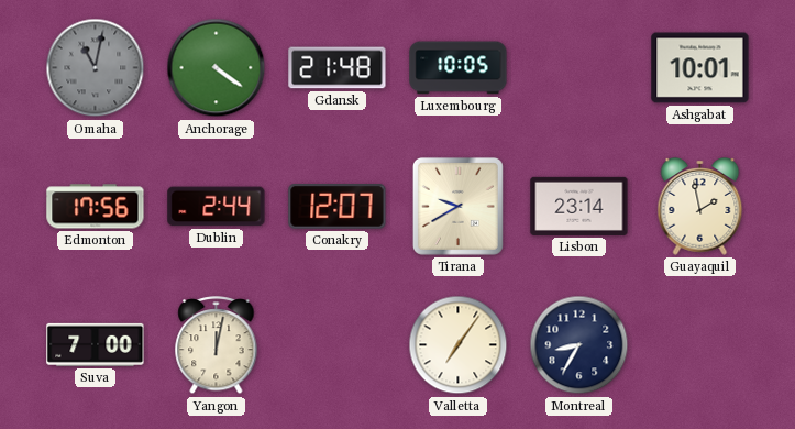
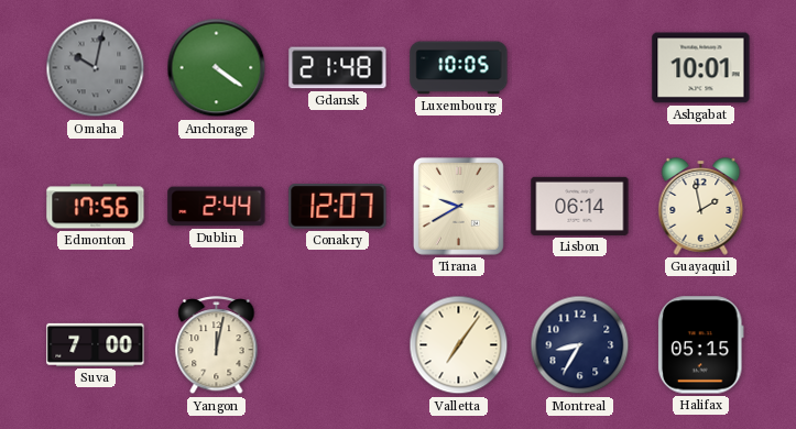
Omaha: 11:02 -> 10:02
Lisbon: 23:14 -> 06:14
Halifax: none -> 05:15
